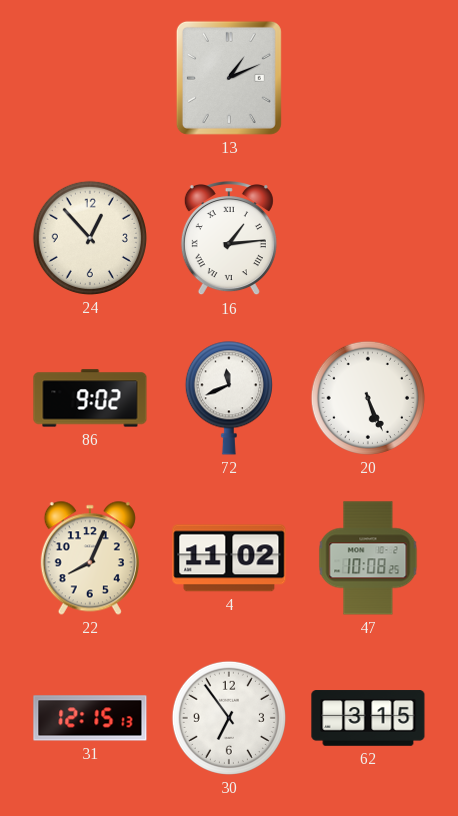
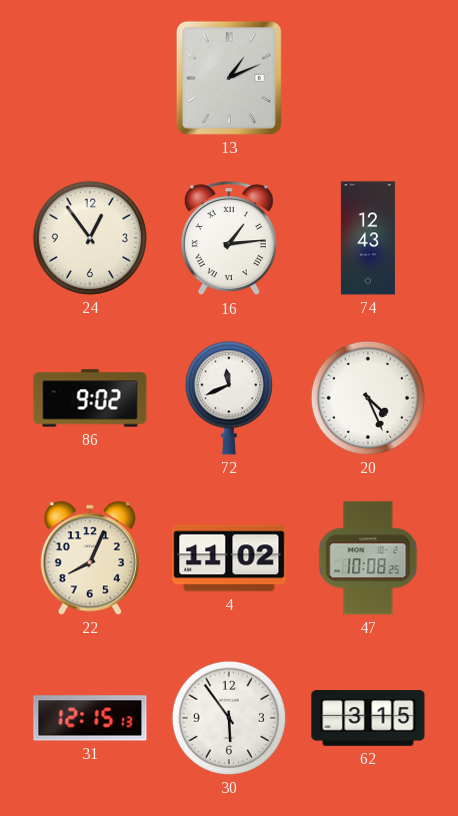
24: 12:53 -> 12:54
74: none -> 12:43
20: 5:26 -> 4:26
30: 6:54 -> 5:54
